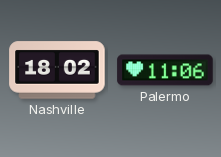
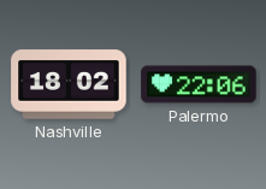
Palermo: 11:06 -> 22:06
